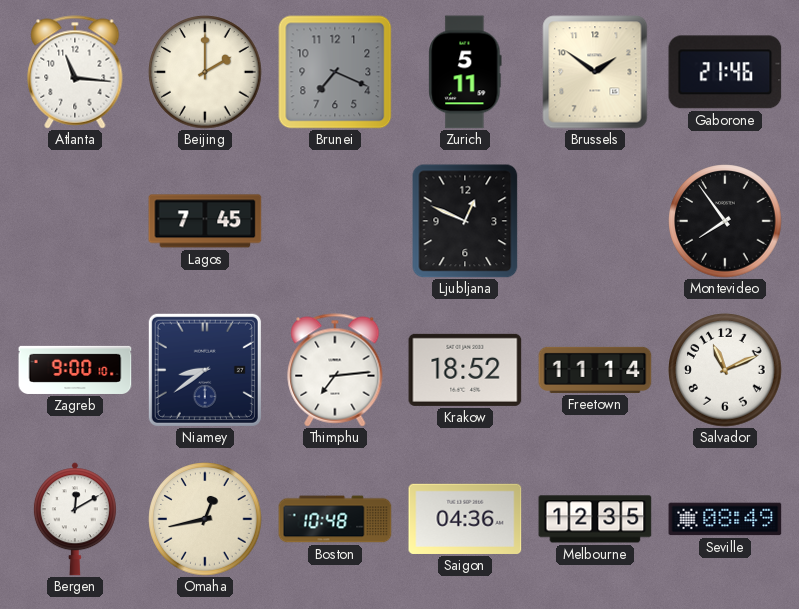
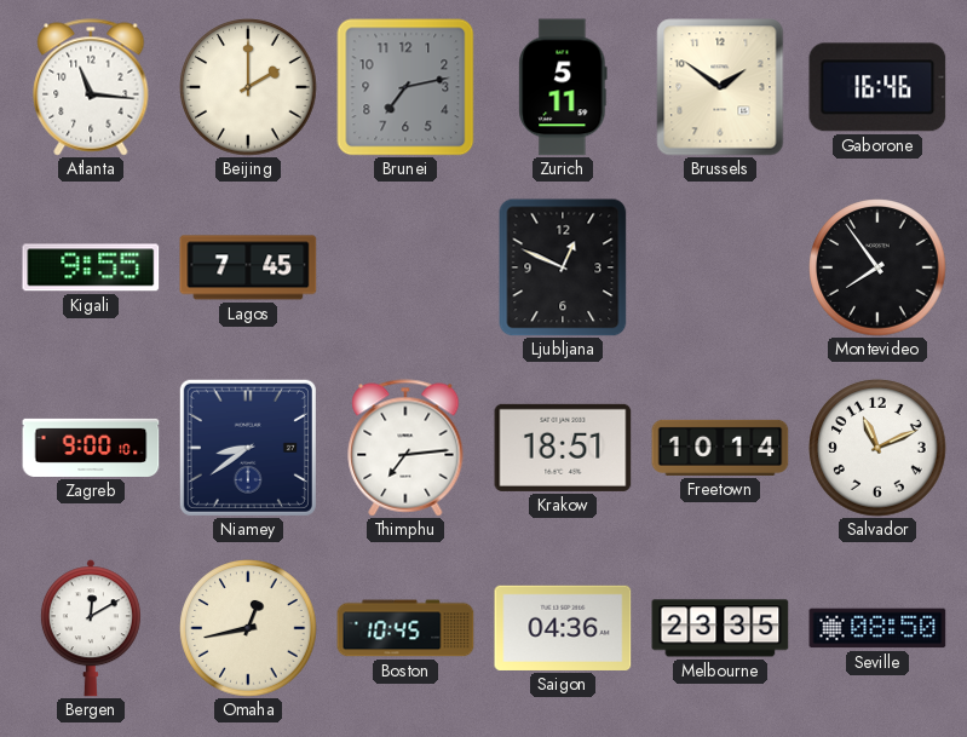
Brunei: 7:19 -> 7:13
Gaborone: 21:46 -> 16:46
Kigali: none -> 9:55
Krakow: 18:52 -> 18:51
Freetown: 11:14 -> 10:14
Boston: 10:48 -> 10:45
Melbourne: 12:35 -> 23:35
Seville: 08:49 -> 08:50
